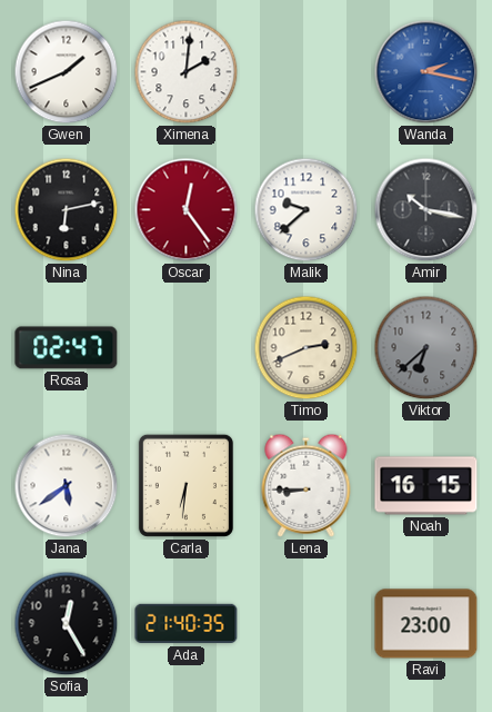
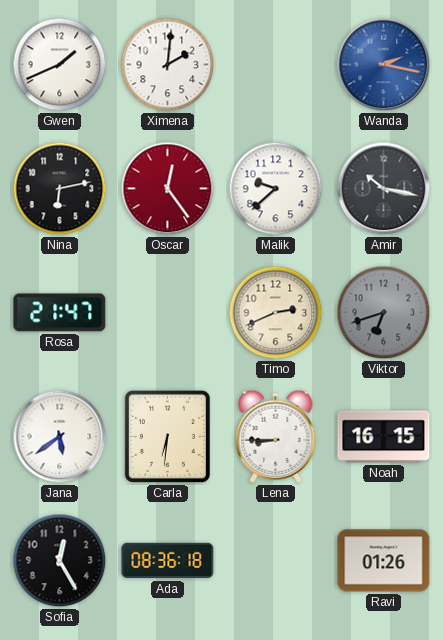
Rosa: 02:47 -> 21:47
Viktor: 6:38 -> 6:42
Ada: 21:40 -> 08:36
Ravi: 23:00 -> 01:26
